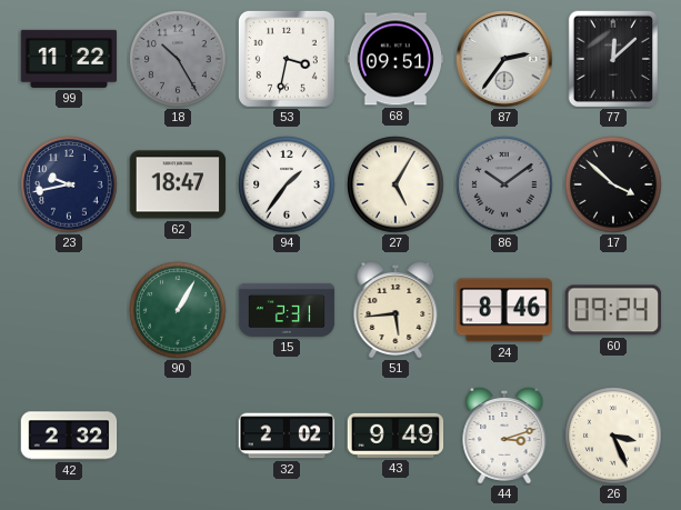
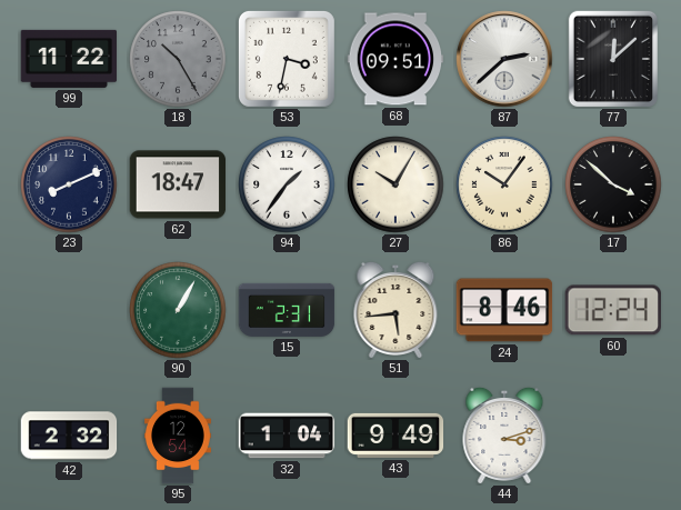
87: 2:36 -> 2:38
23: 9:43 -> 8:11
27: 5:05 -> 10:05
86: 10:09 -> 10:06
86 dial: grey -> cream
60: 09:24 -> 12:24
95: none -> 12:54
32: 2:02 -> 1:04
26: 3:26 -> none
